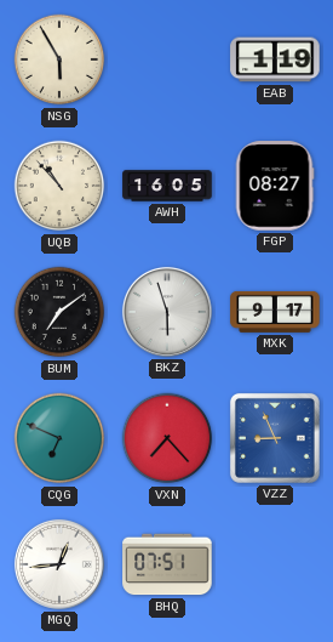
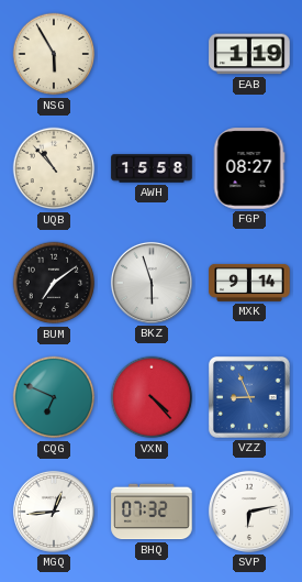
AWH: 16:05 -> 15:58
MXK: 9:17 -> 9:14
VXN: 7:23 -> 4:23
BHQ: 07:51 -> 07:32
SVP: none -> 6:13
